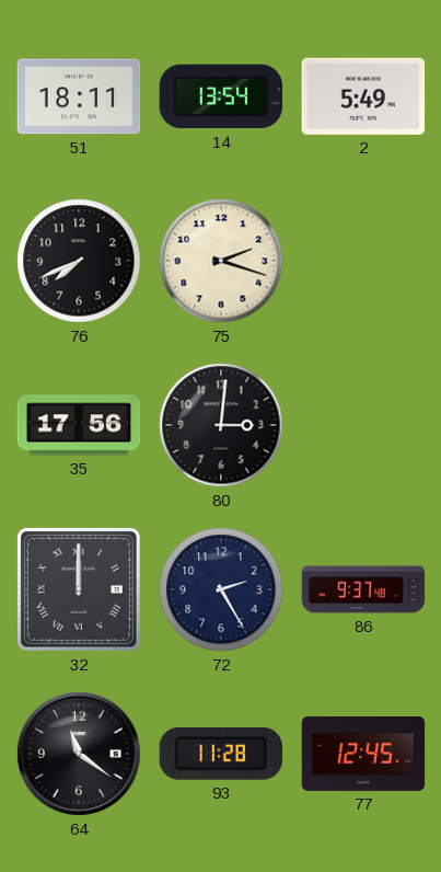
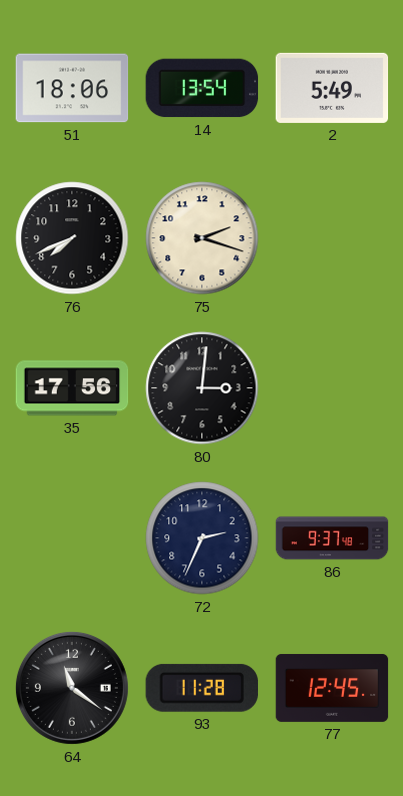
51: 18:11 -> 18:06
32: 12:00 -> none
72: 2:25 -> 2:34
